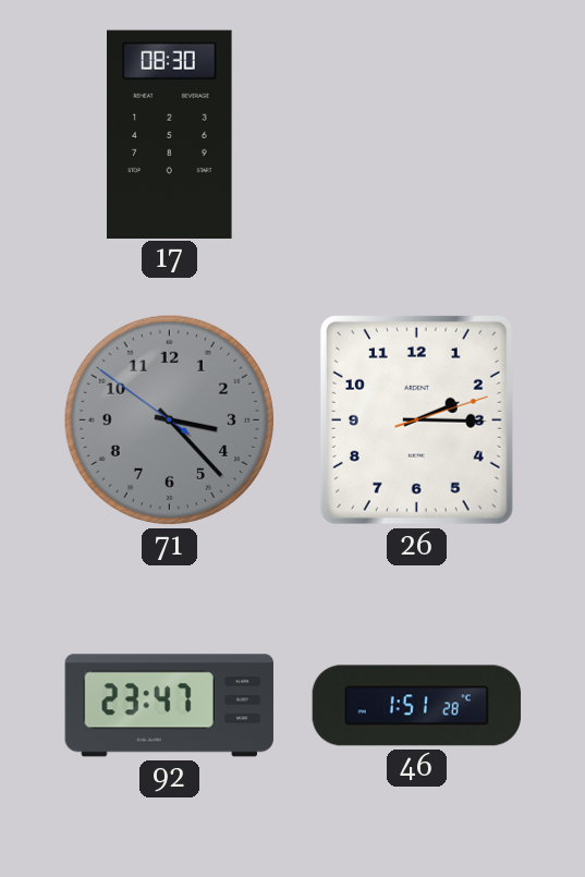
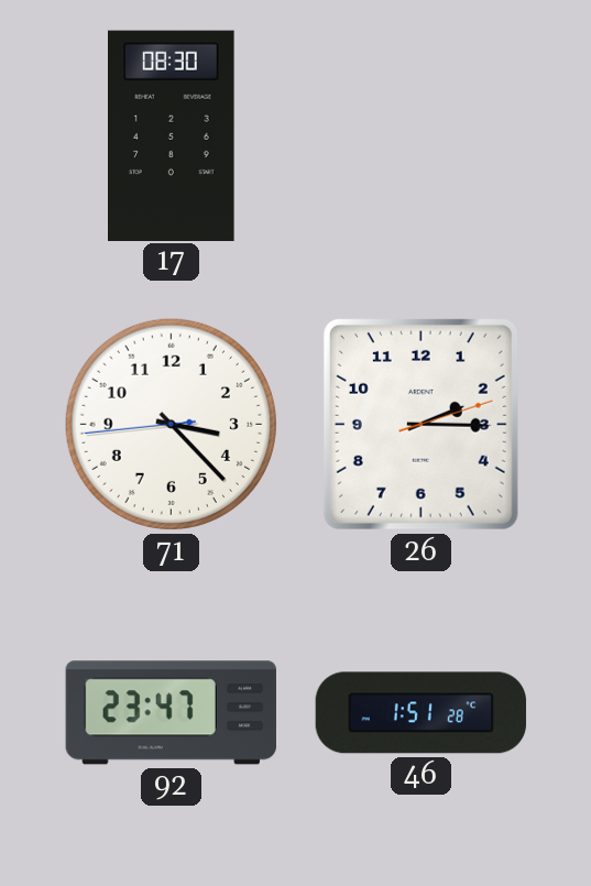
71: 3:22:51 -> 3:22:44
71 dial: grey -> white
